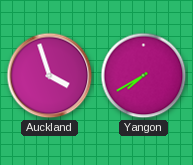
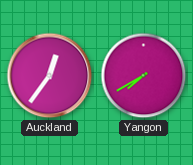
Auckland: 3:57 -> 12:36
